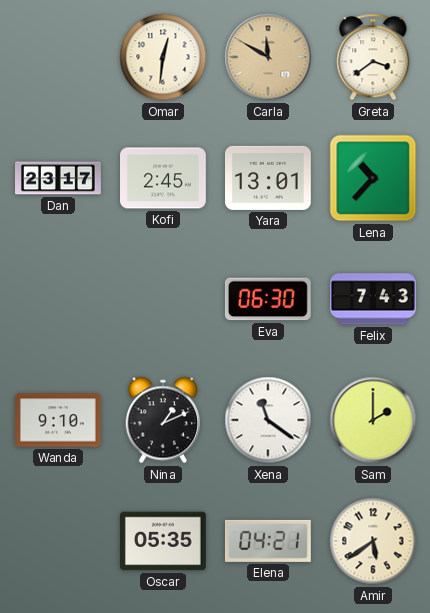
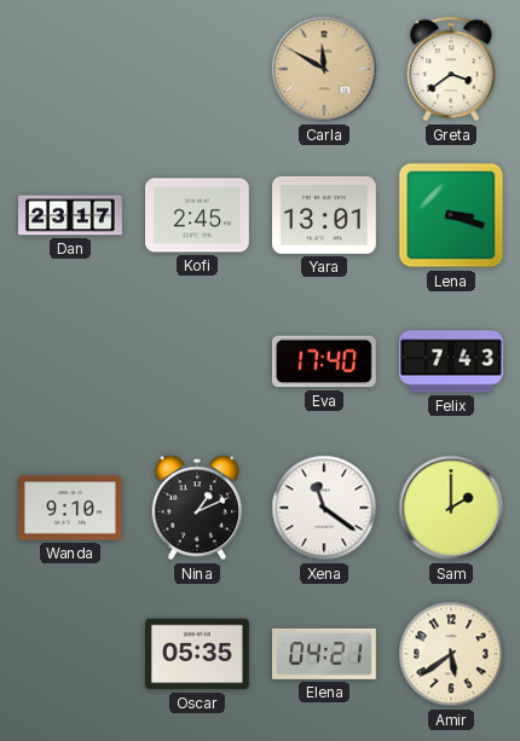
Omar: 12:31 -> none
Lena: 10:37 -> 3:18
Eva: 06:30 -> 17:40
